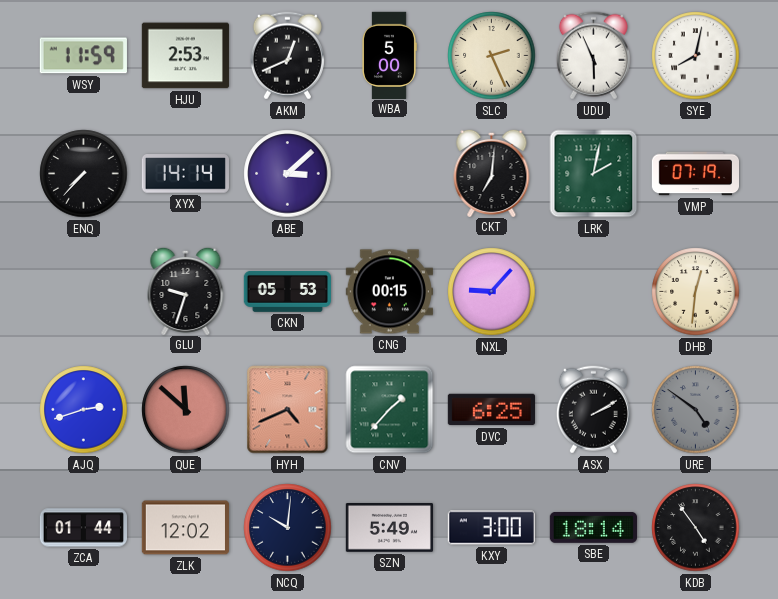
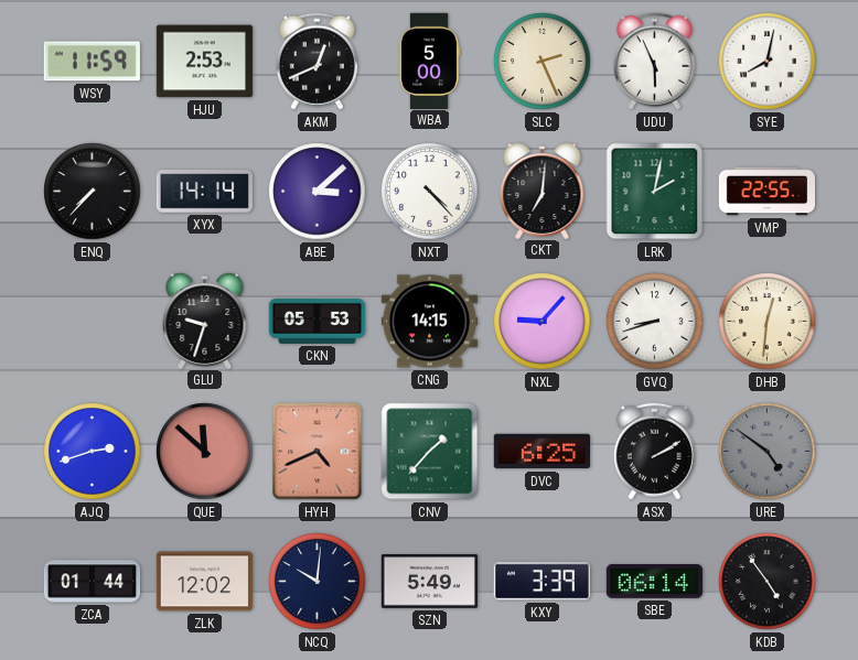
NXT: none -> 4:23
VMP: 07:19 -> 22:55
CNG: 00:15 -> 14:15
GVQ: none -> 8:42
KXY: 3:00 -> 3:39
SBE: 18:14 -> 06:14
